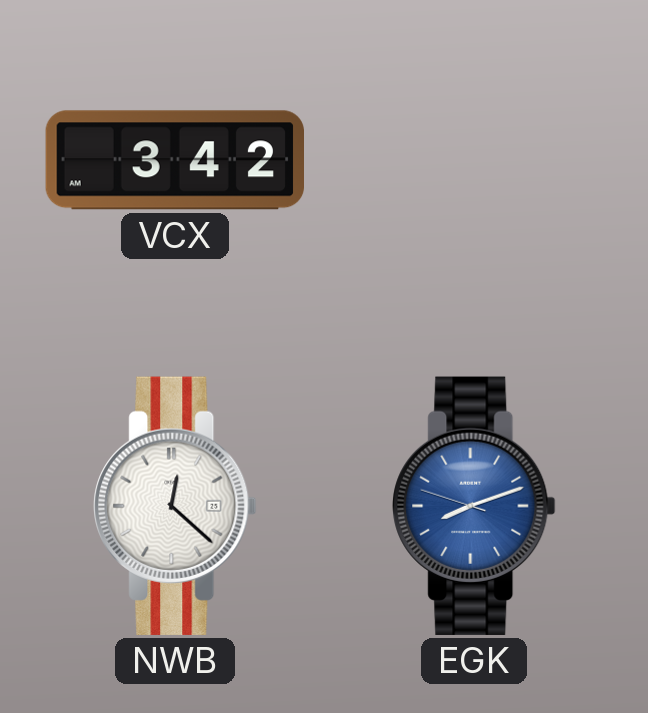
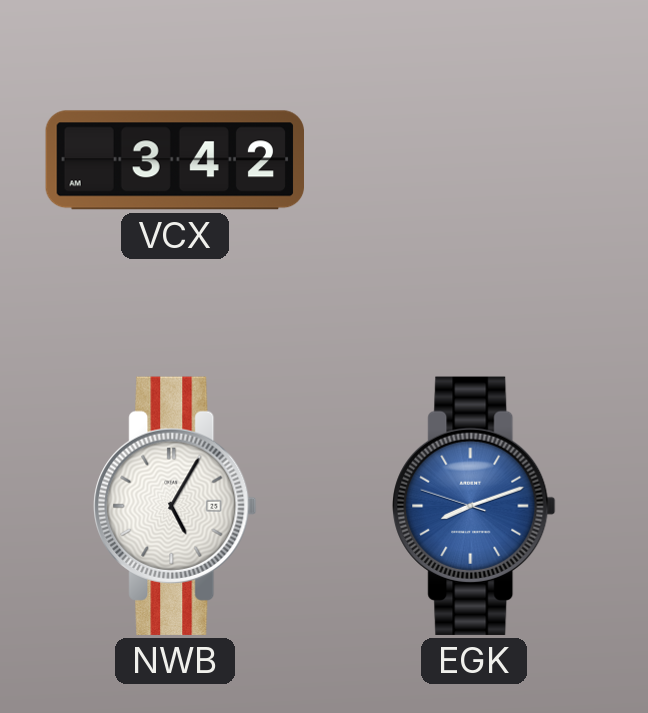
NWB: 12:22 -> 5:05
